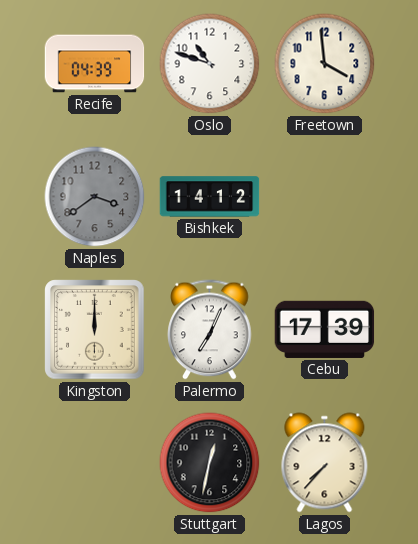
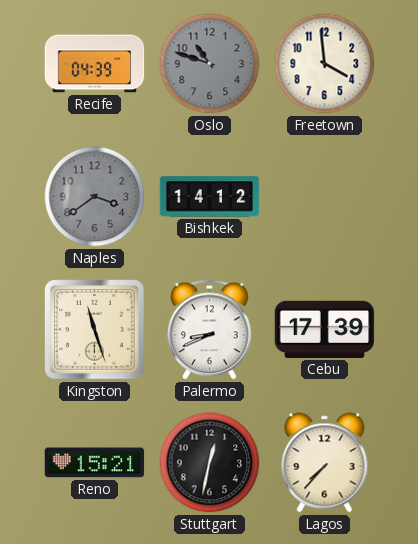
Oslo dial: white -> grey
Kingston: 12:00 -> 11:27
Palermo: 7:04 -> 8:41
Reno: none -> 15:21
